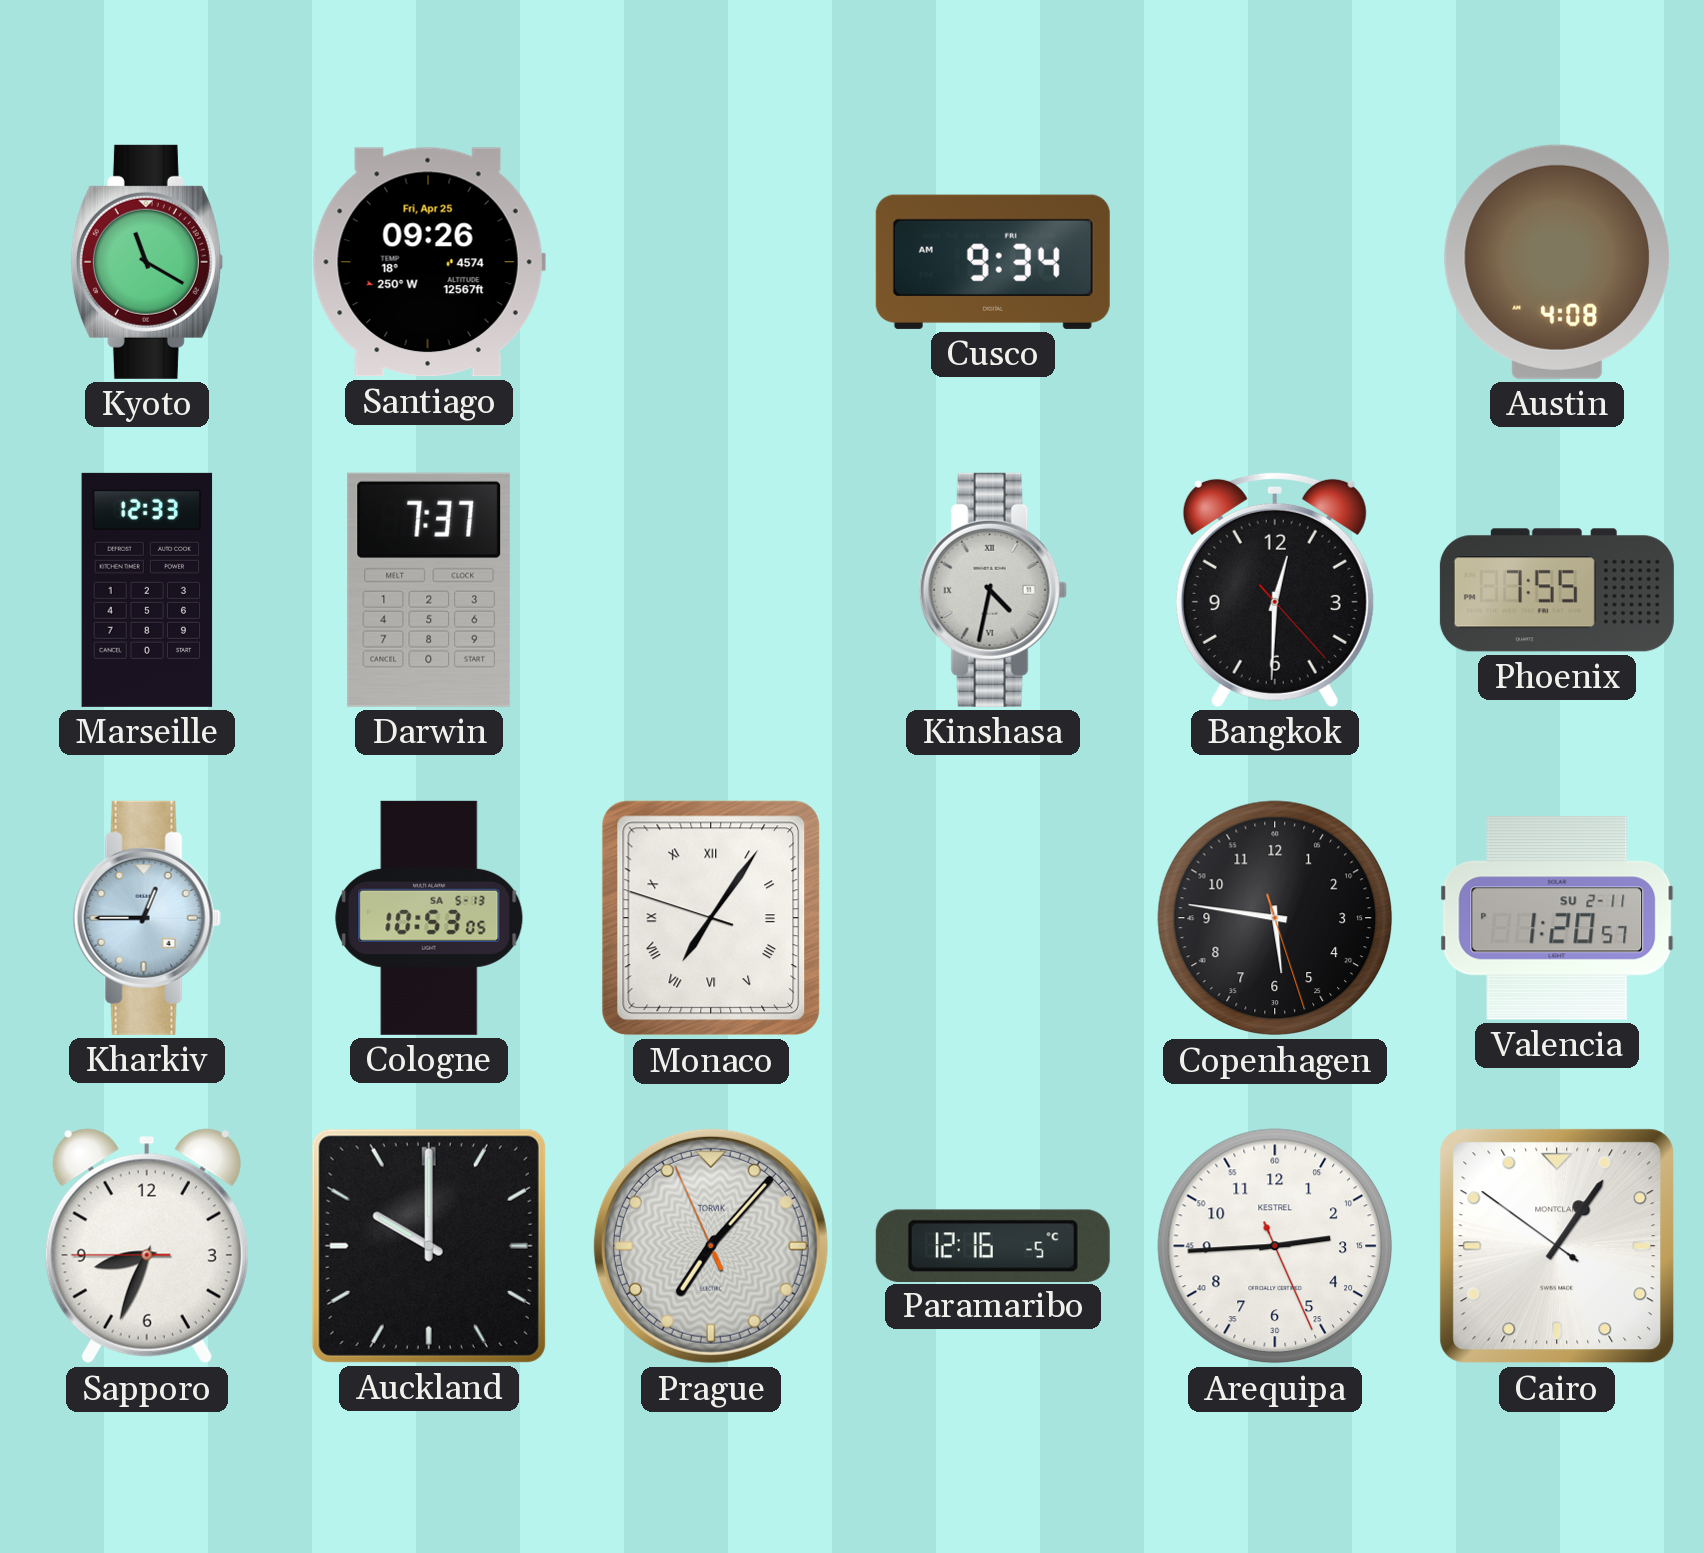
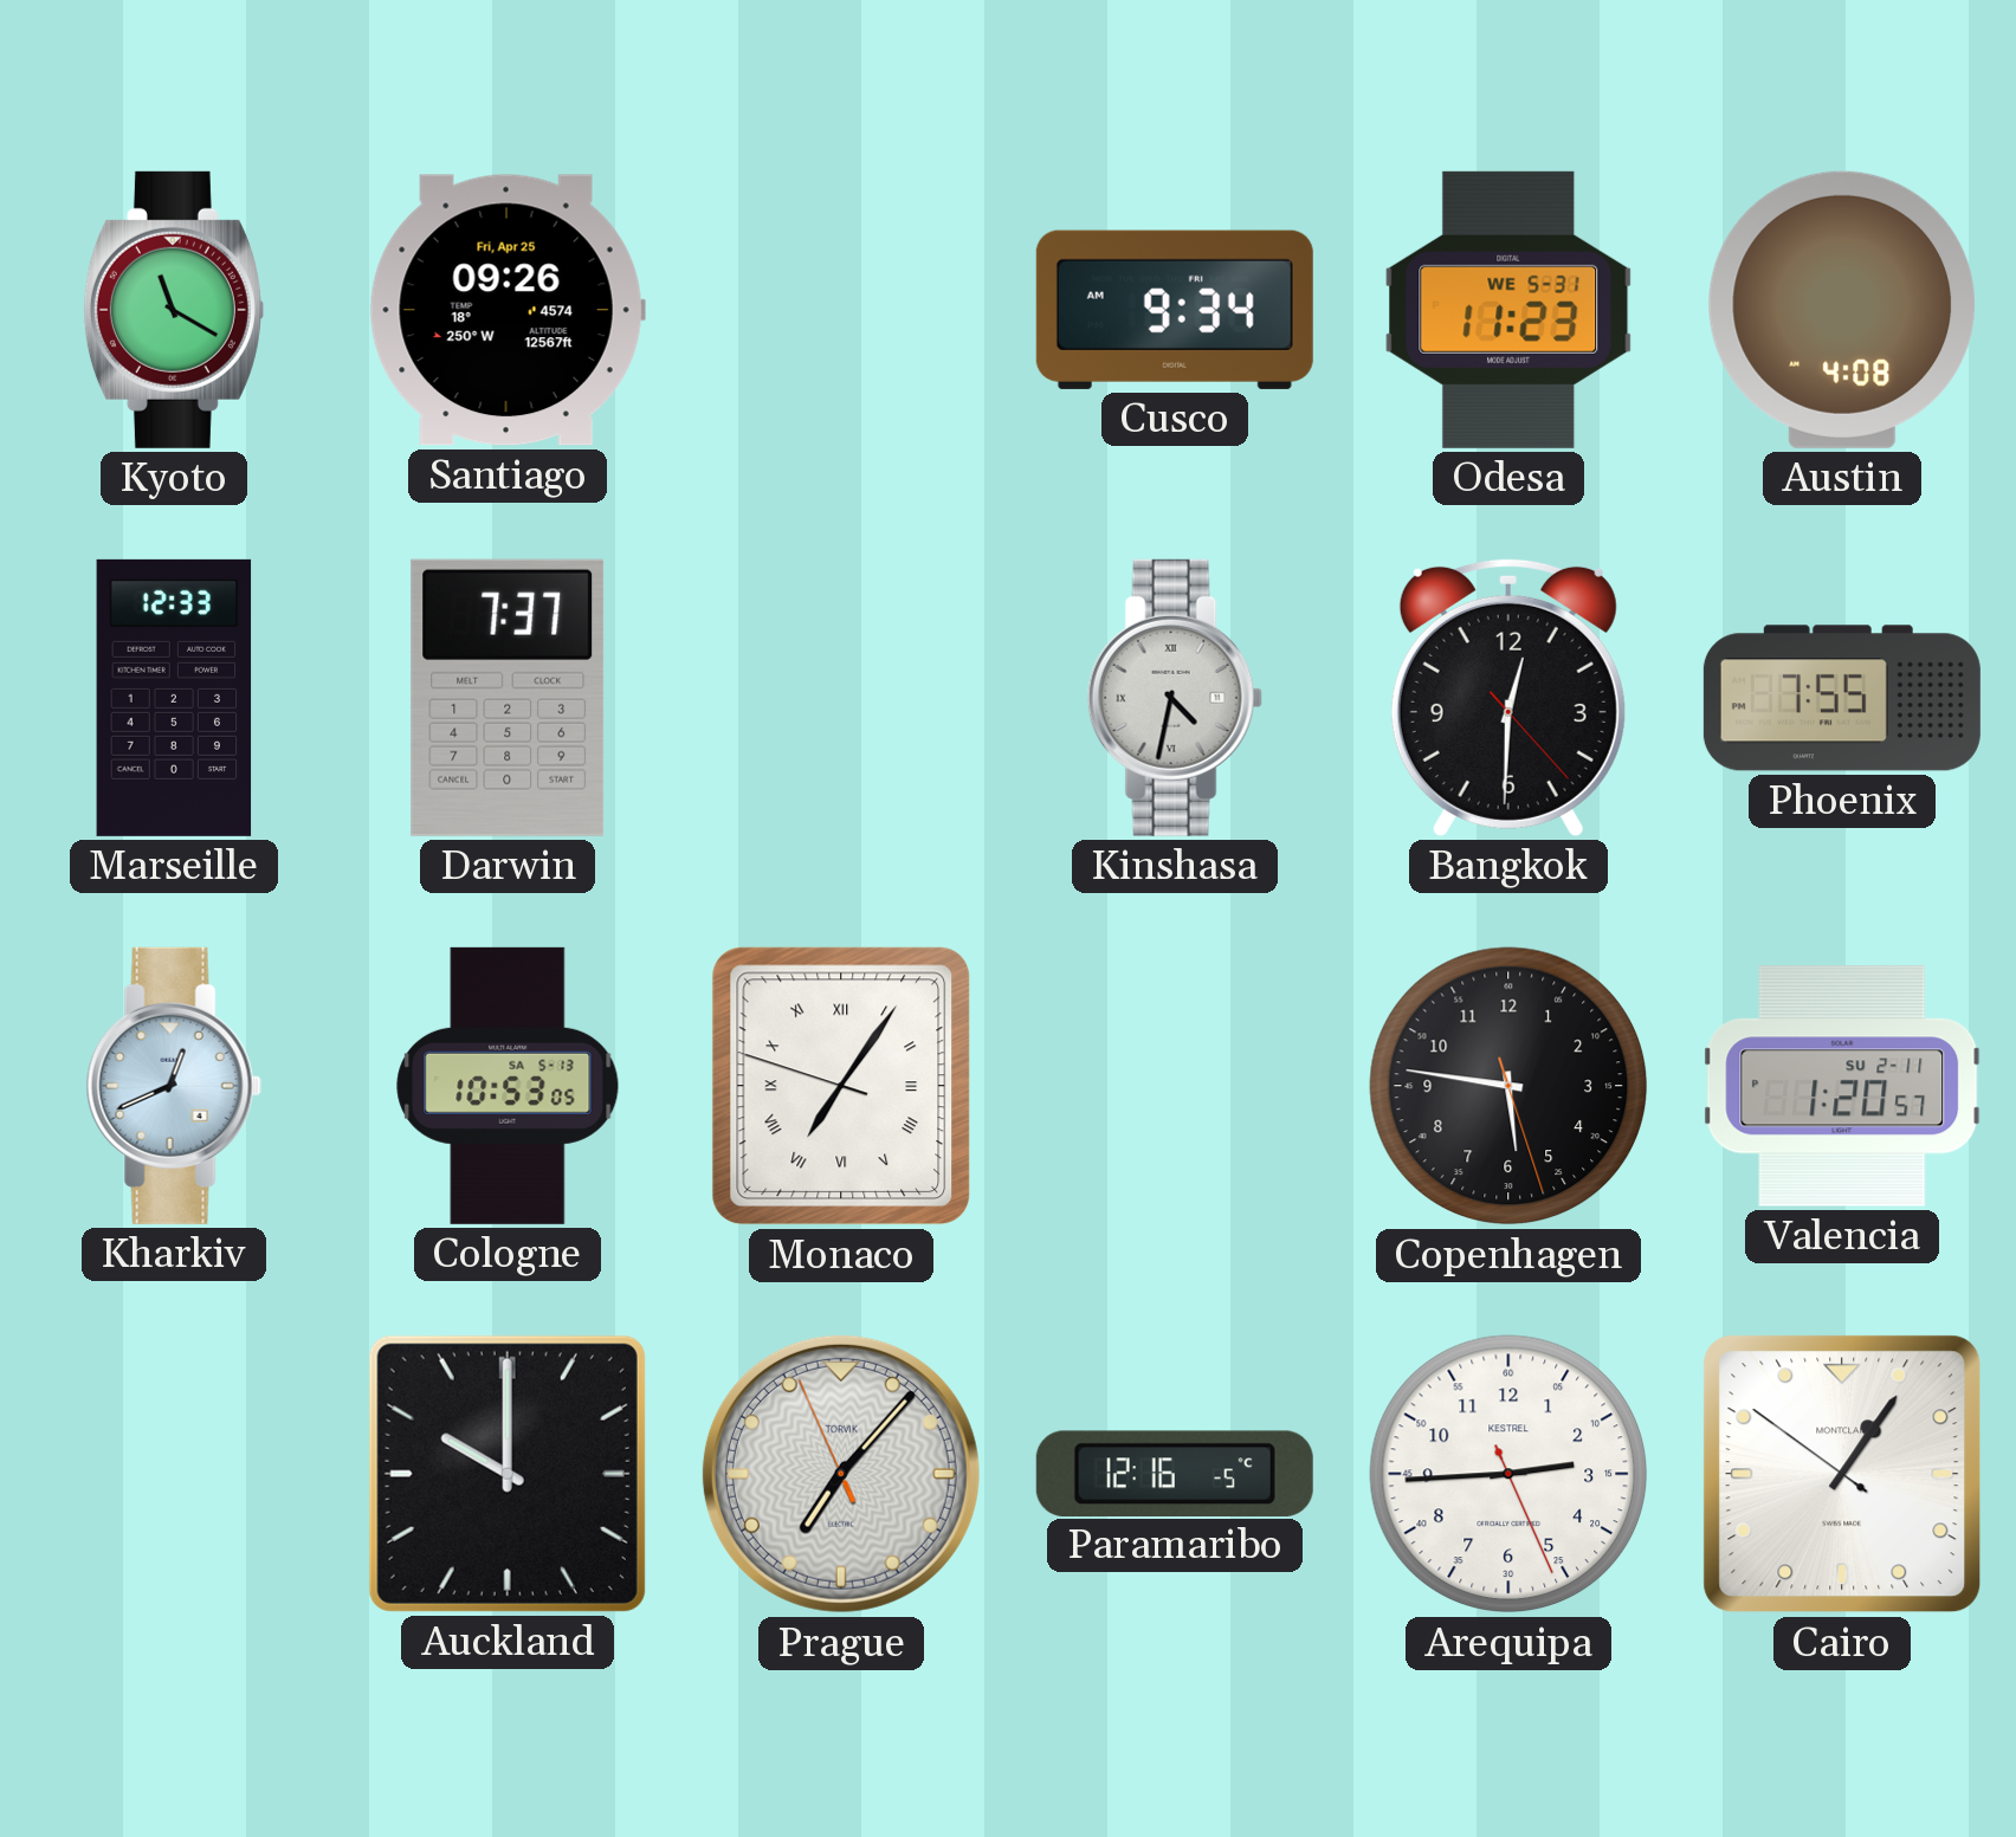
Odesa: none -> 11:23
Kharkiv: 12:45 -> 12:41
Sapporo: 8:33 -> none
